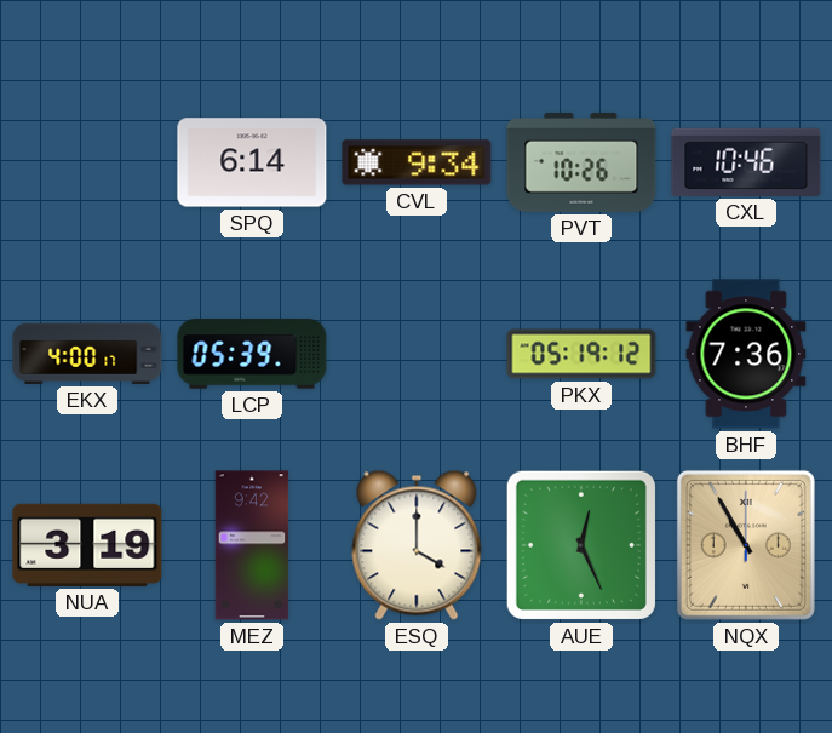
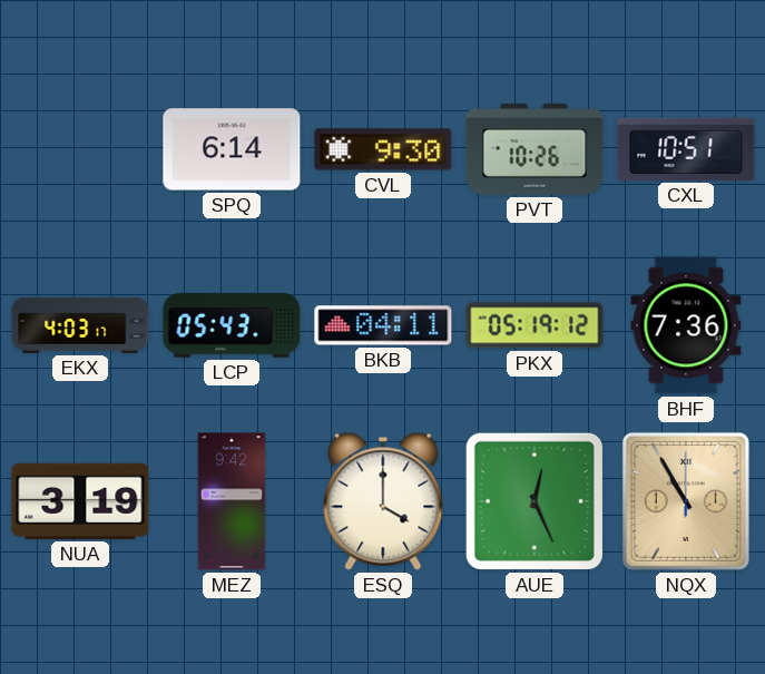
CVL: 9:34 -> 9:30
CXL: 10:46 -> 10:51
EKX: 4:00 -> 4:03
LCP: 05:39 -> 05:43
BKB: none -> 04:11
